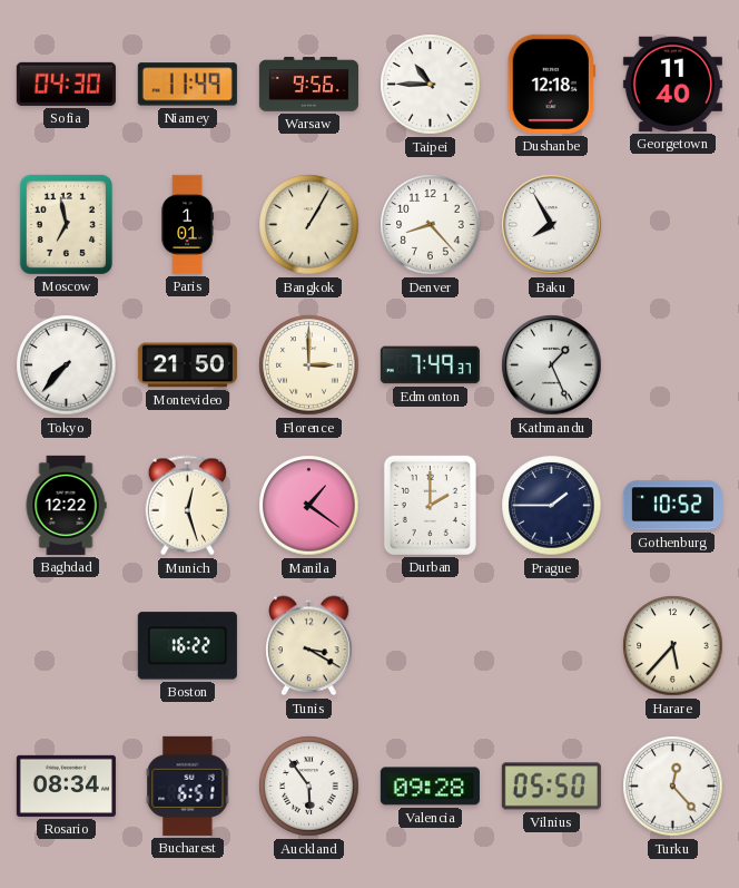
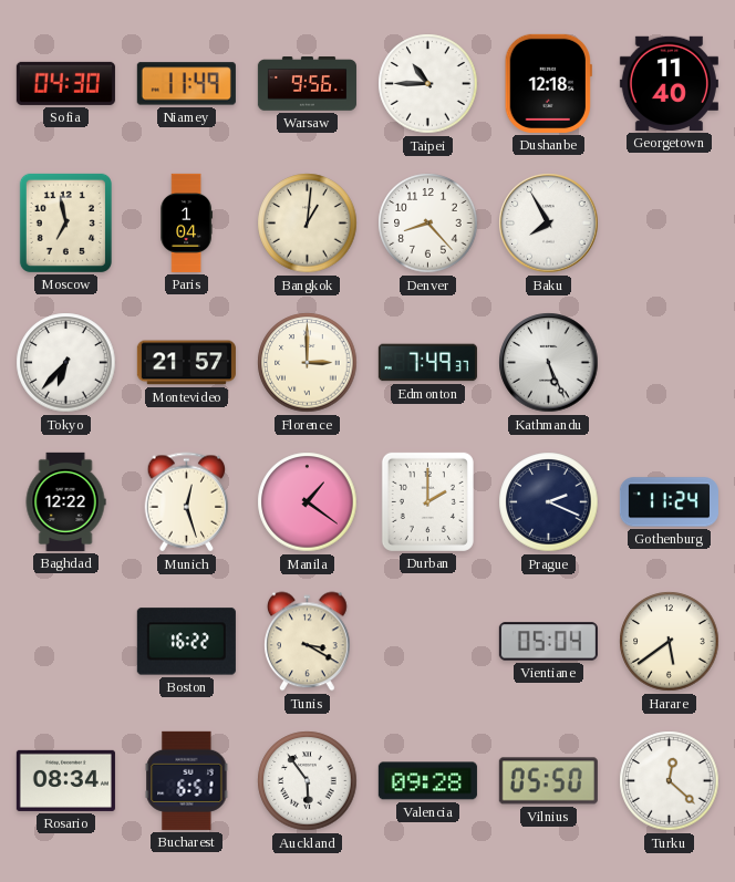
Paris: 1:01 -> 1:04
Bangkok: 1:05 -> 1:01
Tokyo: 7:37 -> 6:37
Montevideo: 21:50 -> 21:57
Kathmandu: 1:26 -> 5:26
Prague: 1:45 -> 2:19
Gothenburg: 10:52 -> 11:24
Vientiane: none -> 05:04
Harare: 5:37 -> 5:39
Turku: 12:23 -> 12:22
